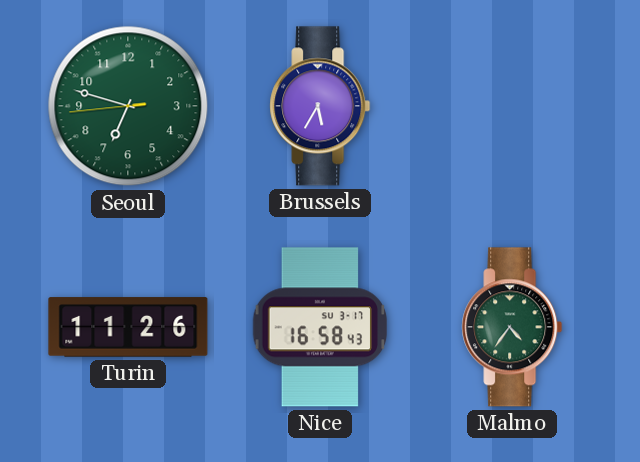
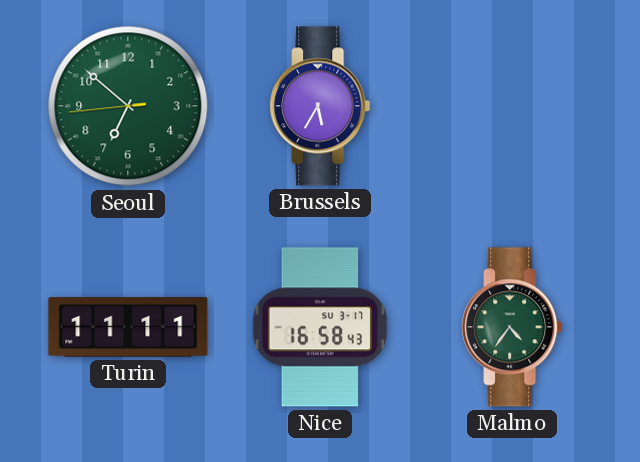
Seoul: 6:47 -> 6:51
Turin: 11:26 -> 11:11
